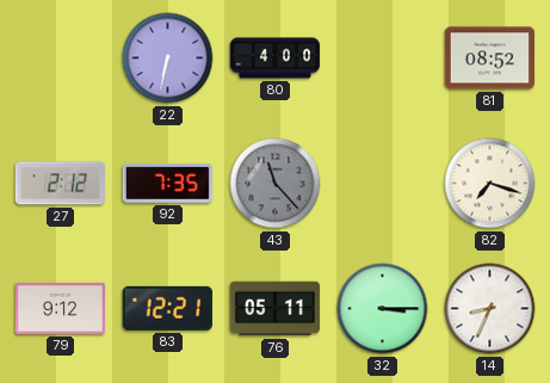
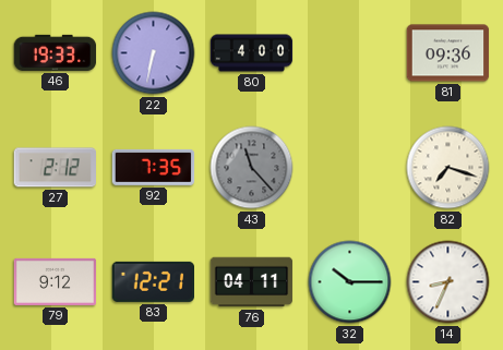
46: none -> 19:33
81: 08:52 -> 09:36
76: 05:11 -> 04:11
32: 3:15 -> 10:15
